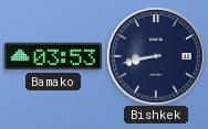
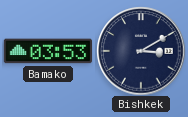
Bishkek: 8:43 -> 3:10
